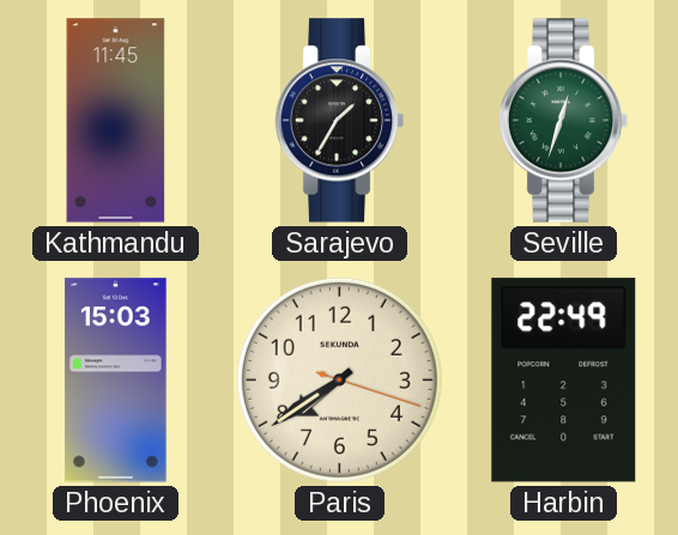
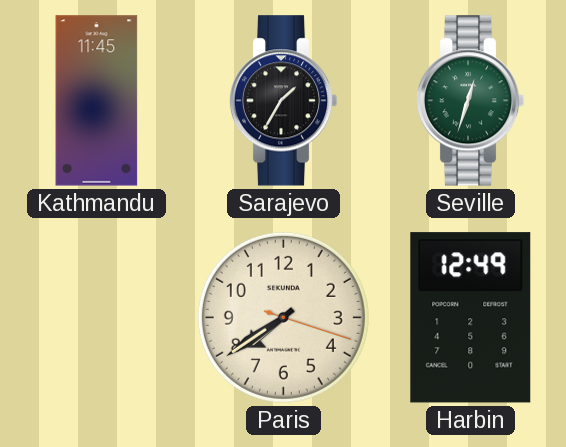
Phoenix: 15:03 -> none
Harbin: 22:49 -> 12:49
